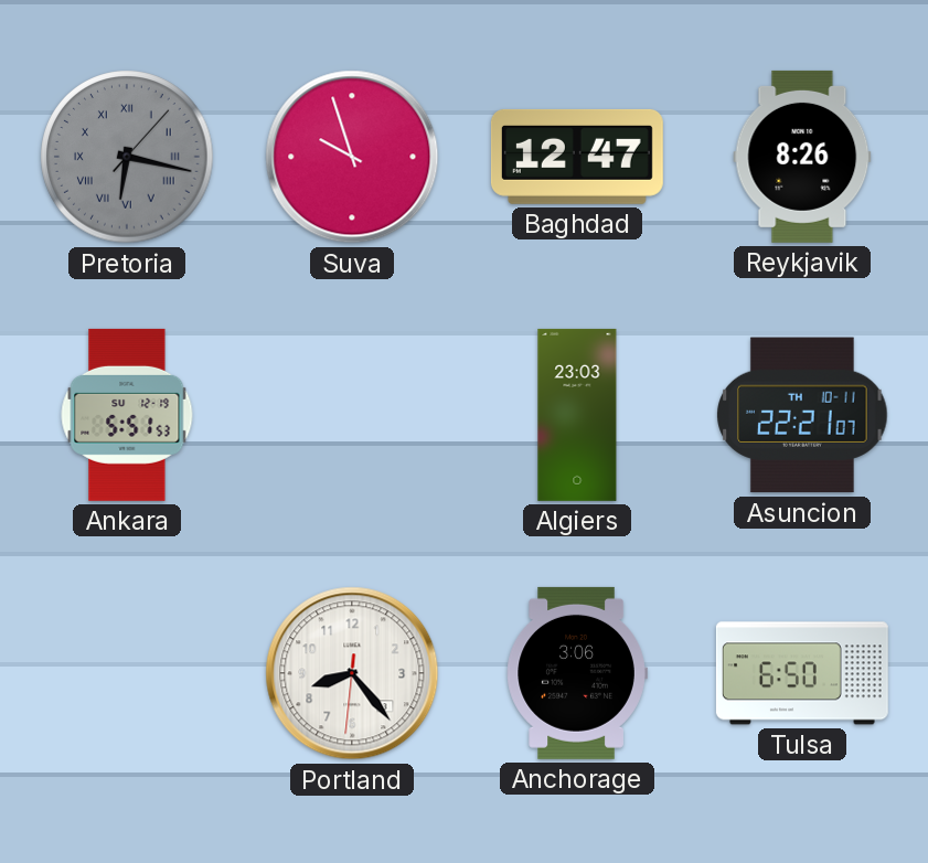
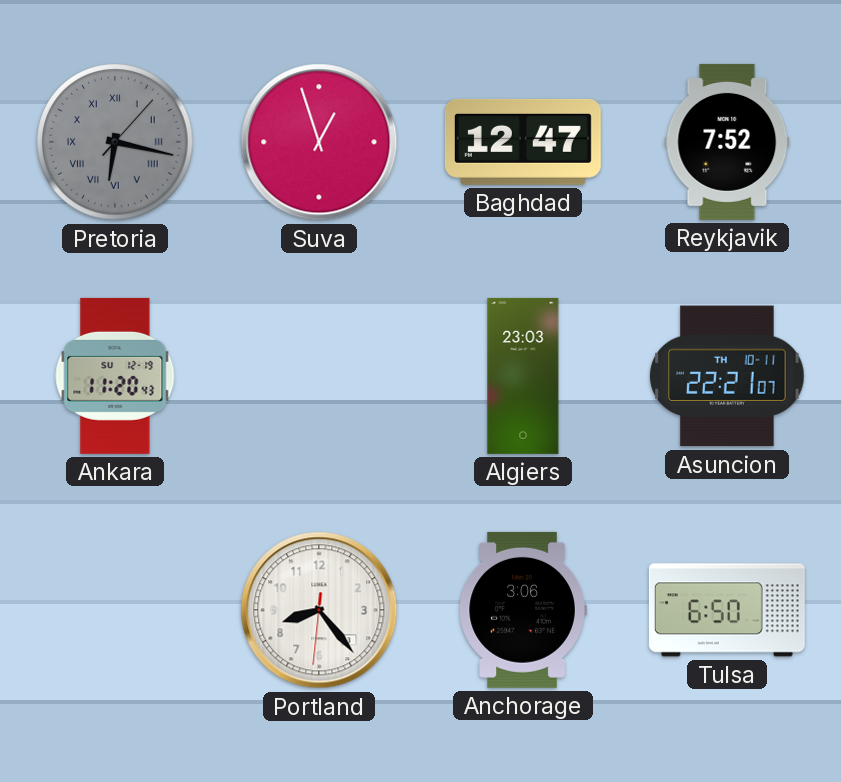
Suva: 9:57 -> 12:57
Reykjavik: 8:26 -> 7:52
Ankara: 5:51 -> 11:20
